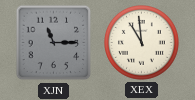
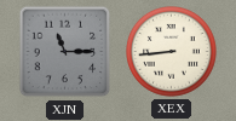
XEX: 10:59 -> 8:44
